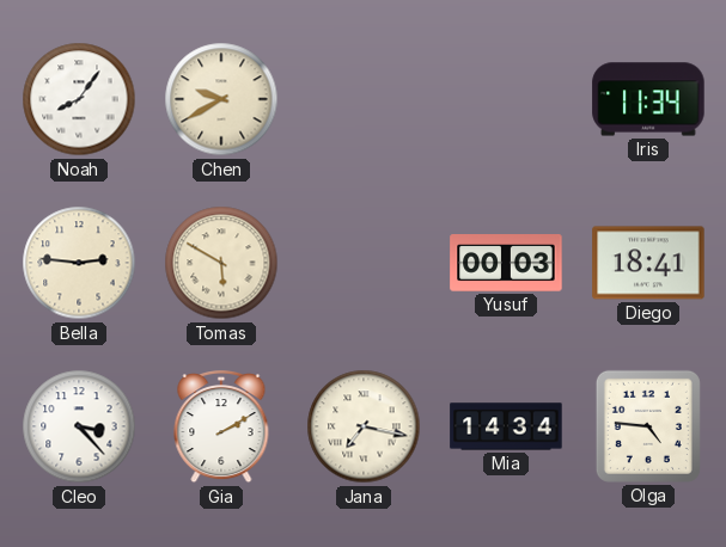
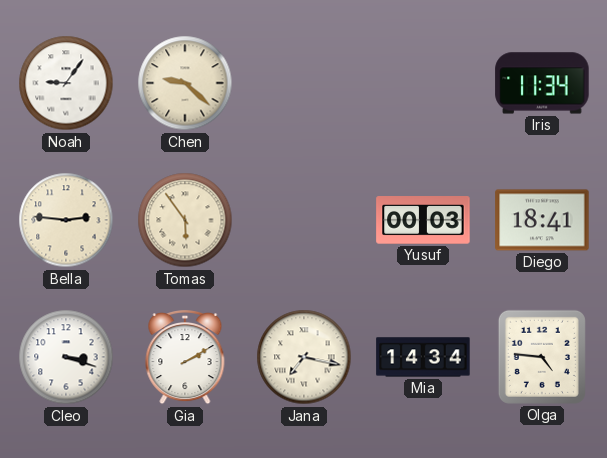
Noah: 8:06 -> 9:06
Chen: 9:40 -> 9:22
Tomas: 5:50 -> 5:54
Cleo: 3:23 -> 3:18
